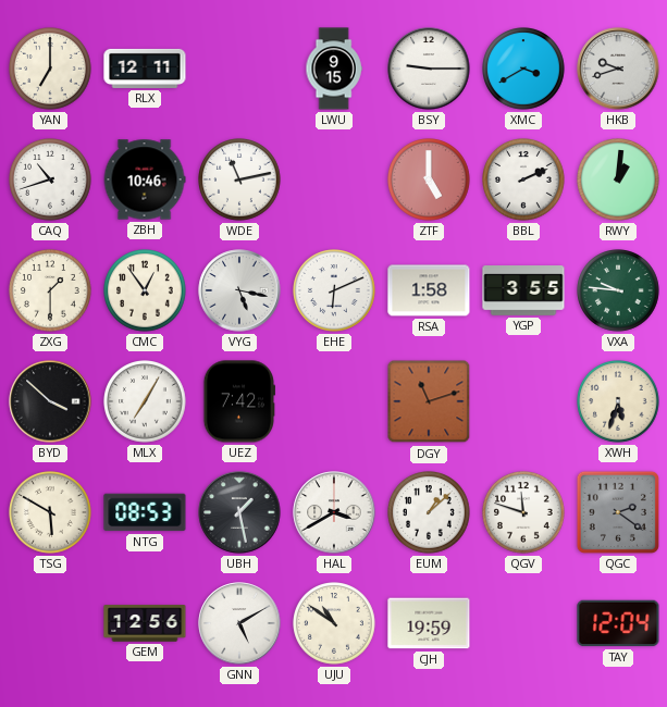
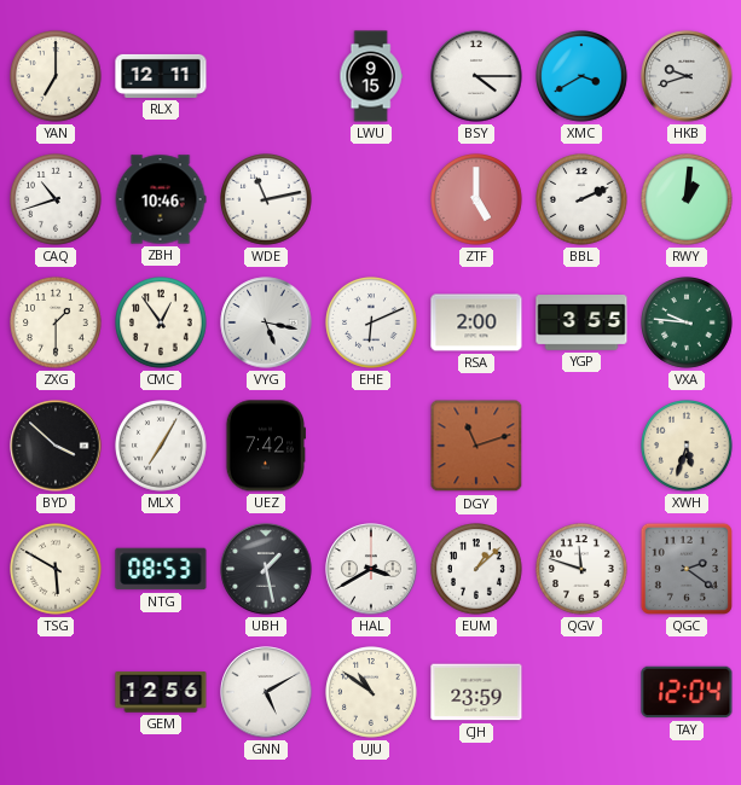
BSY: 9:15 -> 4:15
RSA: 1:58 -> 2:00
CJH: 19:59 -> 23:59
